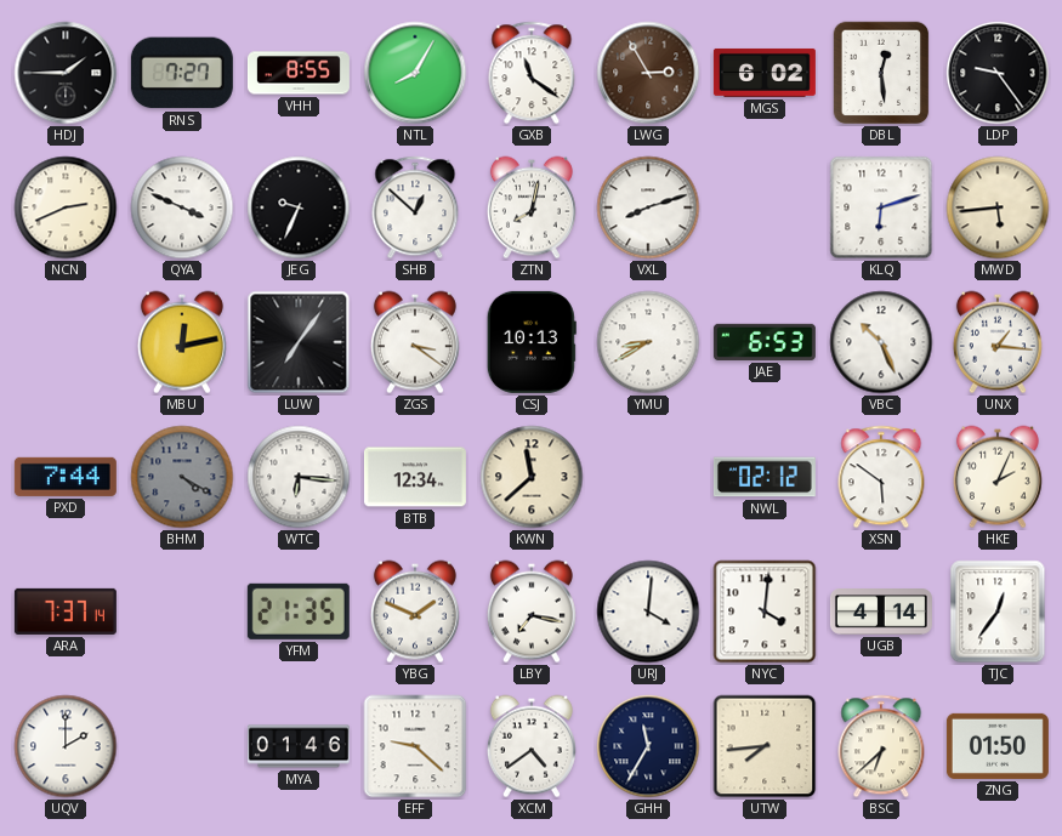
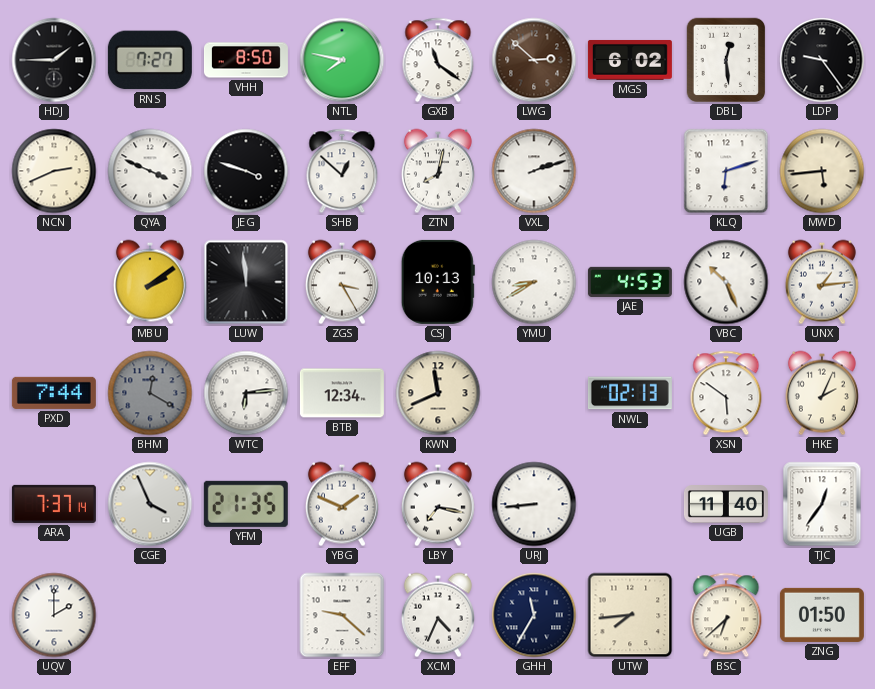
VHH: 8:55 -> 8:50
NTL: 8:05 -> 7:47
LWG: 2:55 -> 2:52
JEG: 9:34 -> 3:48
VXL: 8:12 -> 2:12
MBU: 12:13 -> 2:09
LUW: 7:06 -> 11:59
ZGS: 3:21 -> 3:25
JAE: 6:53 -> 4:53
UNX: 1:16 -> 1:14
BHM: 4:20 -> 12:20
WTC: 6:16 -> 6:14
KWN: 11:38 -> 11:41
NWL: 02:12 -> 02:13
CGE: none -> 3:56
URJ: 4:01 -> 8:44
NYC: 4:01 -> none
UGB: 4:14 -> 11:40
MYA: 01:46 -> none
XCM: 4:39 -> 4:34
